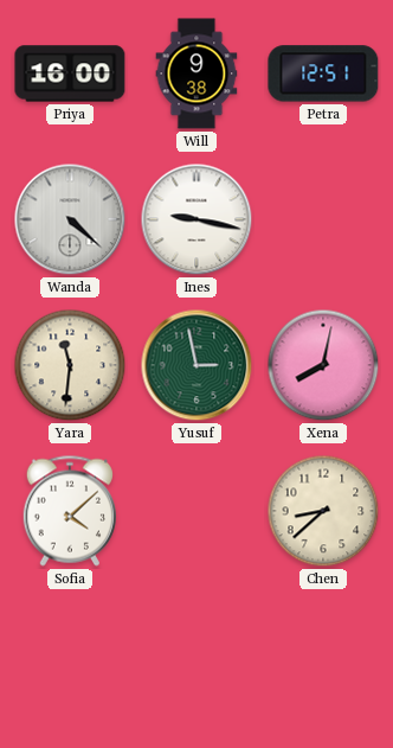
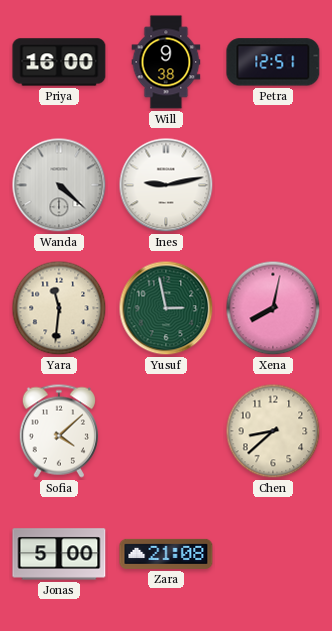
Ines: 9:17 -> 9:13
Jonas: none -> 5:00
Zara: none -> 21:08
